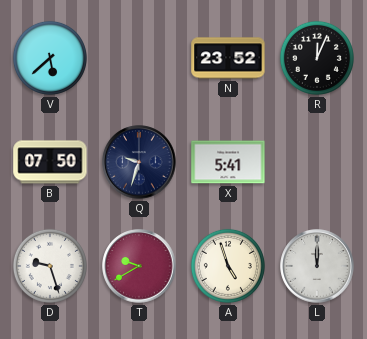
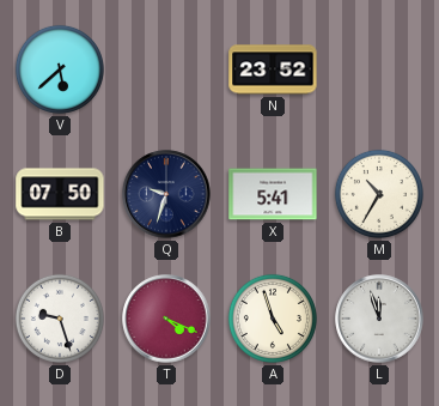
R: 12:04 -> none
M: none -> 10:35
T: 9:40 -> 4:19
L: 12:00 -> 11:57
